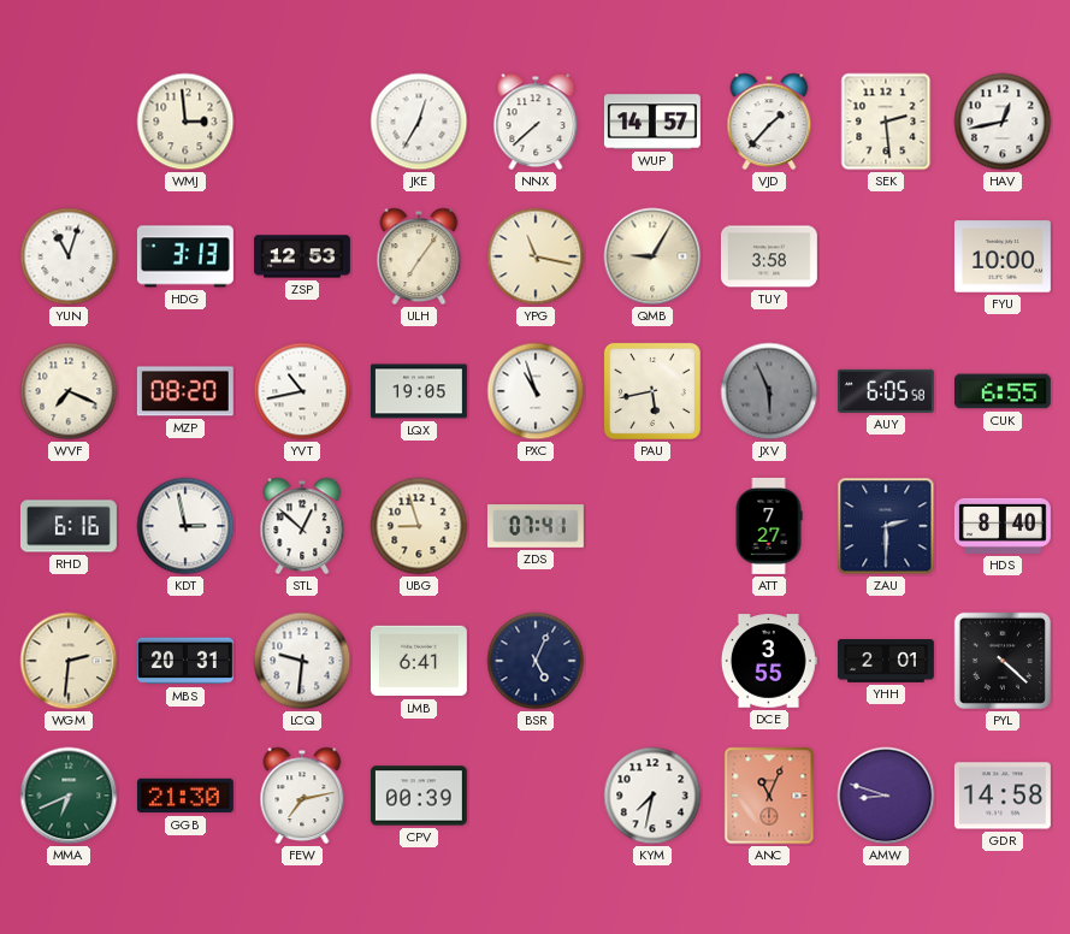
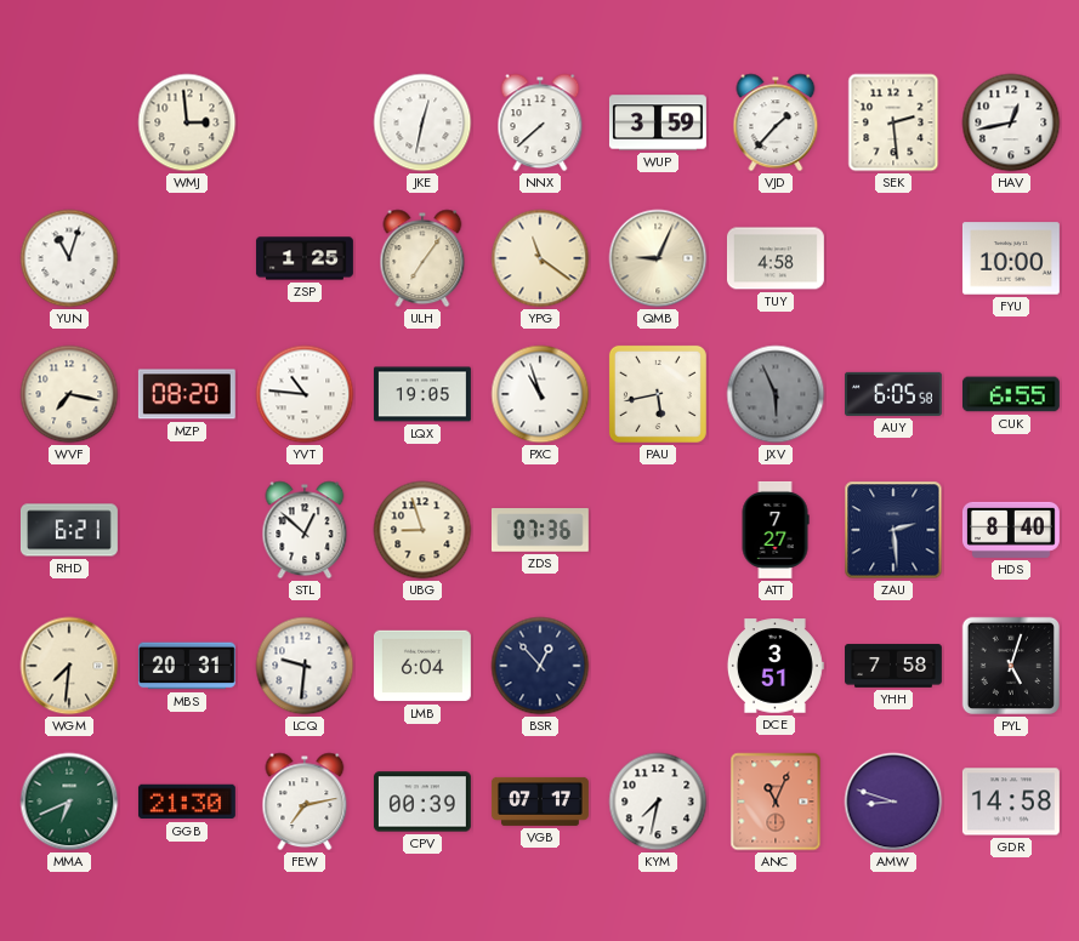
JKE: 12:35 -> 12:32
WUP: 14:57 -> 3:59
HDG: 3:13 -> none
ZSP: 12:53 -> 1:25
YPG: 11:17 -> 11:21
QMB: 9:05 -> 9:04
TUY: 3:58 -> 4:58
WVF: 7:19 -> 7:17
YVT: 10:43 -> 10:46
RHD: 6:16 -> 6:21
KDT: 2:58 -> none
ZDS: 07:41 -> 07:36
ZAU: 2:30 -> 2:29
WGM: 2:31 -> 7:31
LMB: 6:41 -> 6:04
BSR: 5:04 -> 12:53
DCE: 3:55 -> 3:51
YHH: 2:01 -> 7:58
PYL: 4:22 -> 5:03
VGB: none -> 07:17
